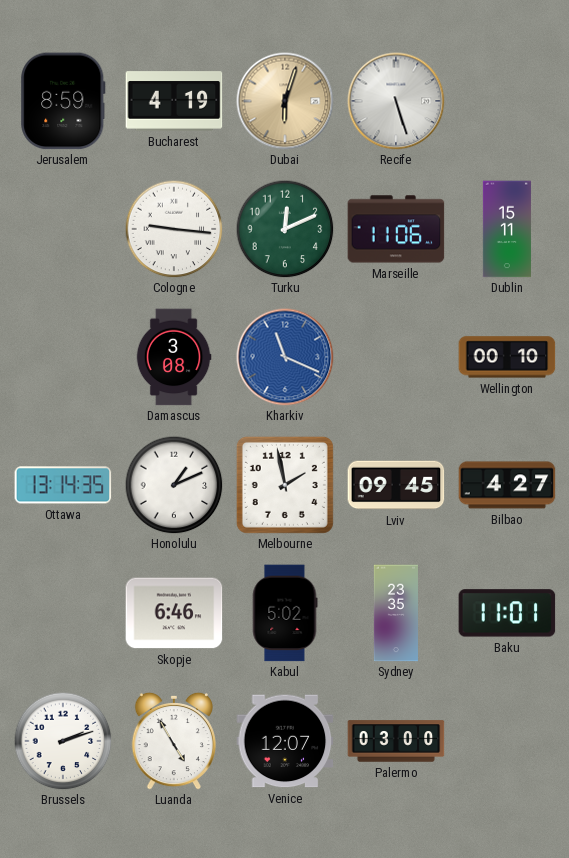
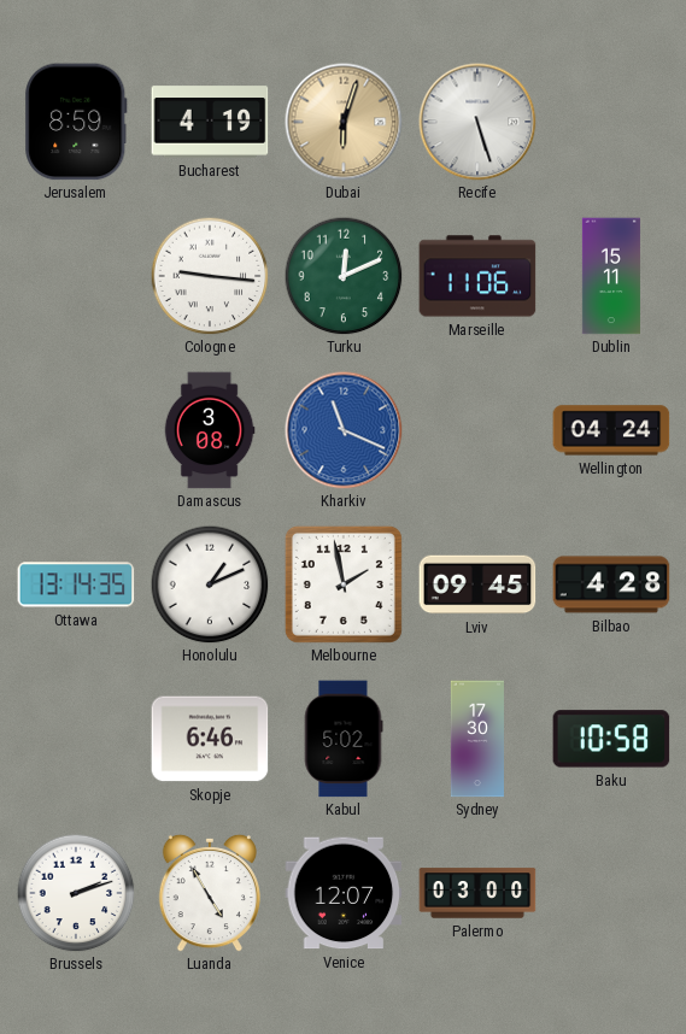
Wellington: 00:10 -> 04:24
Bilbao: 4:27 -> 4:28
Sydney: 23:35 -> 17:30
Baku: 11:01 -> 10:58
